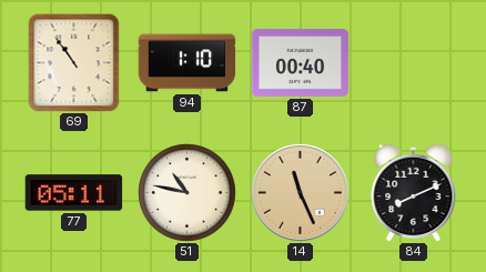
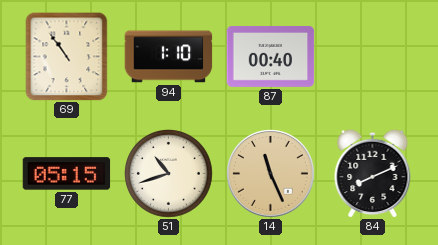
77: 05:11 -> 05:15
51: 10:47 -> 10:42
